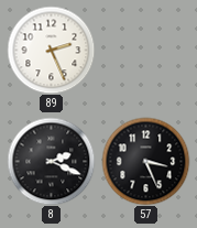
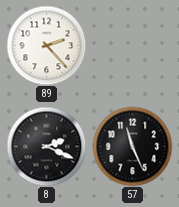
89: 2:26 -> 2:23
57: 3:26 -> 11:26
